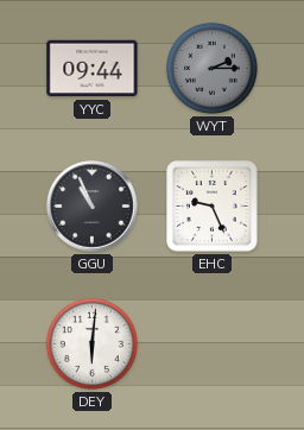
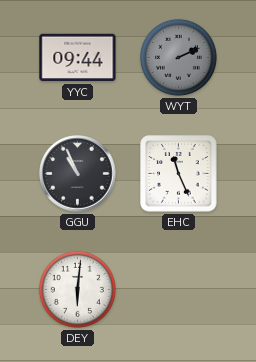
WYT: 2:15 -> 2:11
EHC: 9:26 -> 11:26
